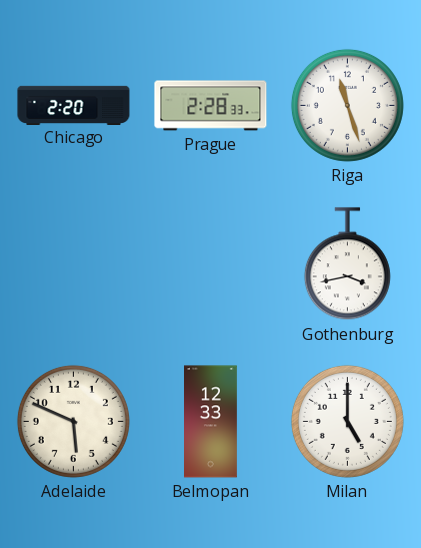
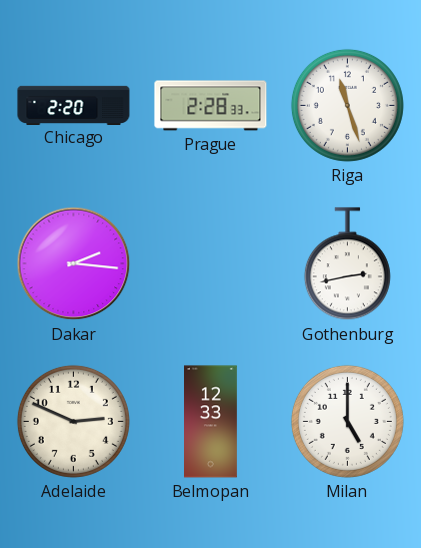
Dakar: none -> 2:16
Gothenburg: 3:43 -> 2:43
Adelaide: 5:49 -> 2:49
